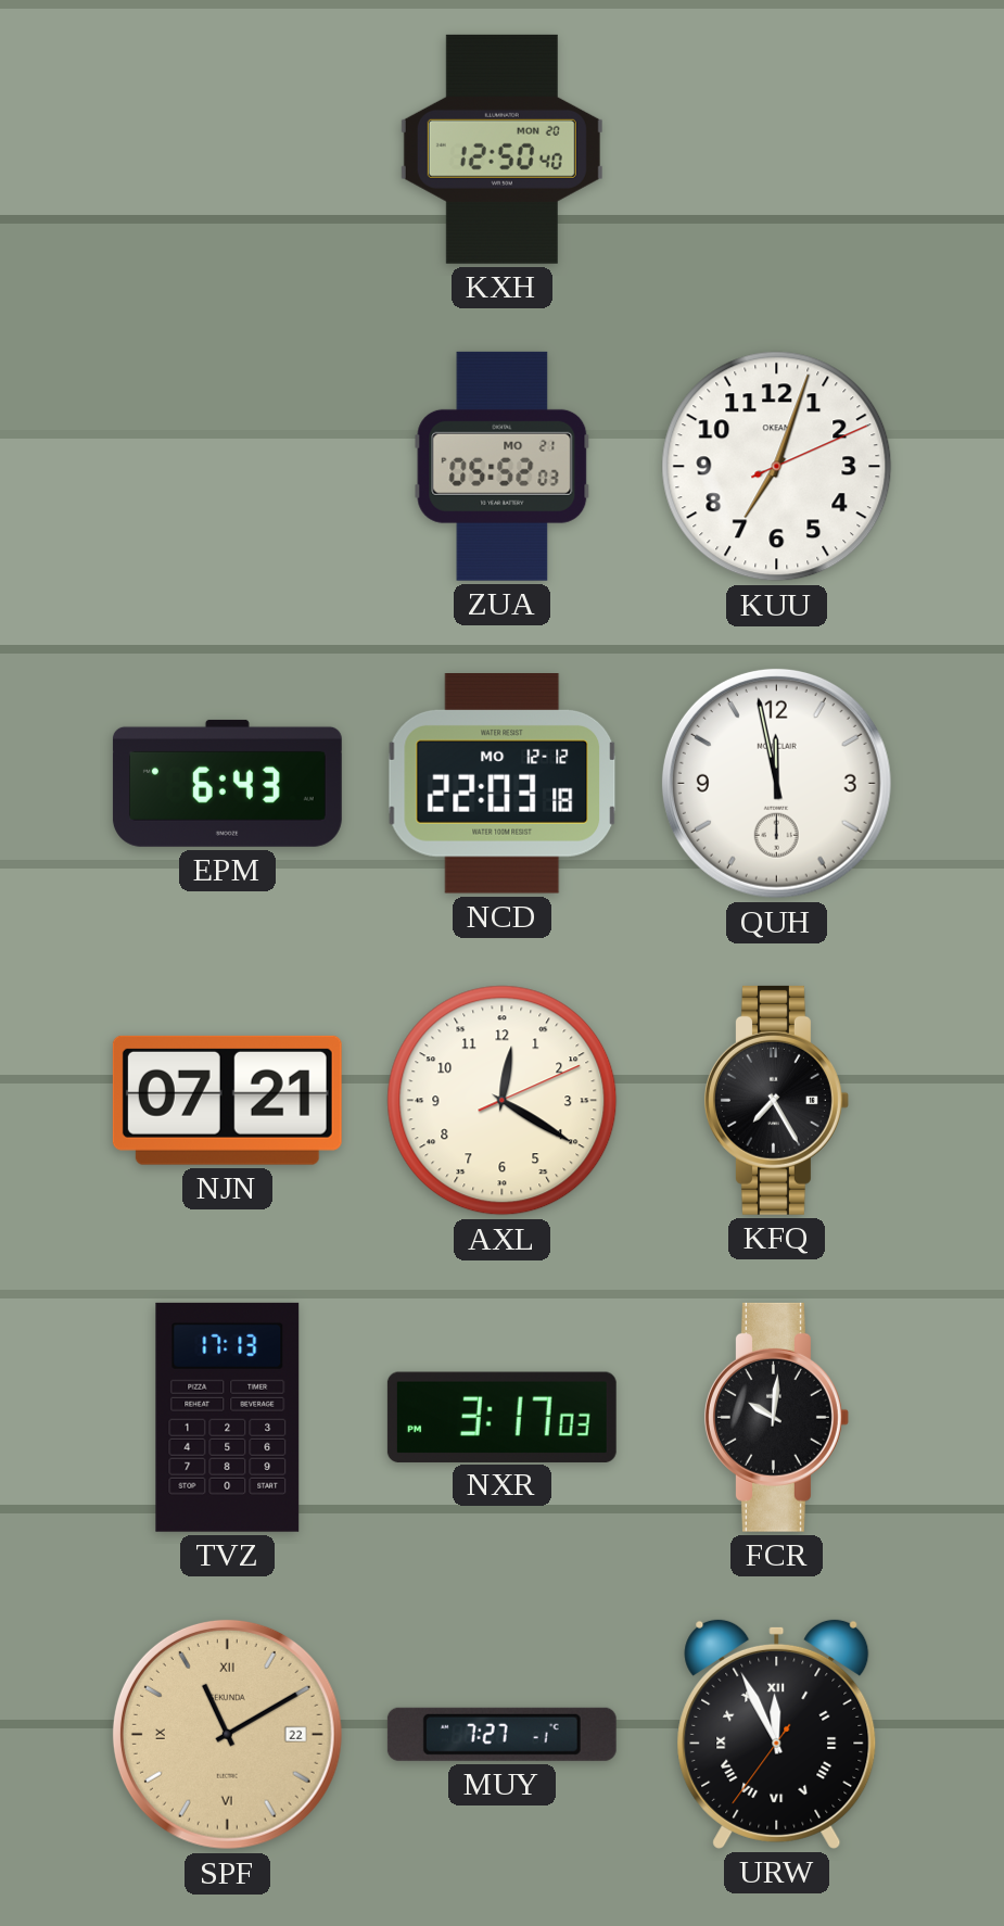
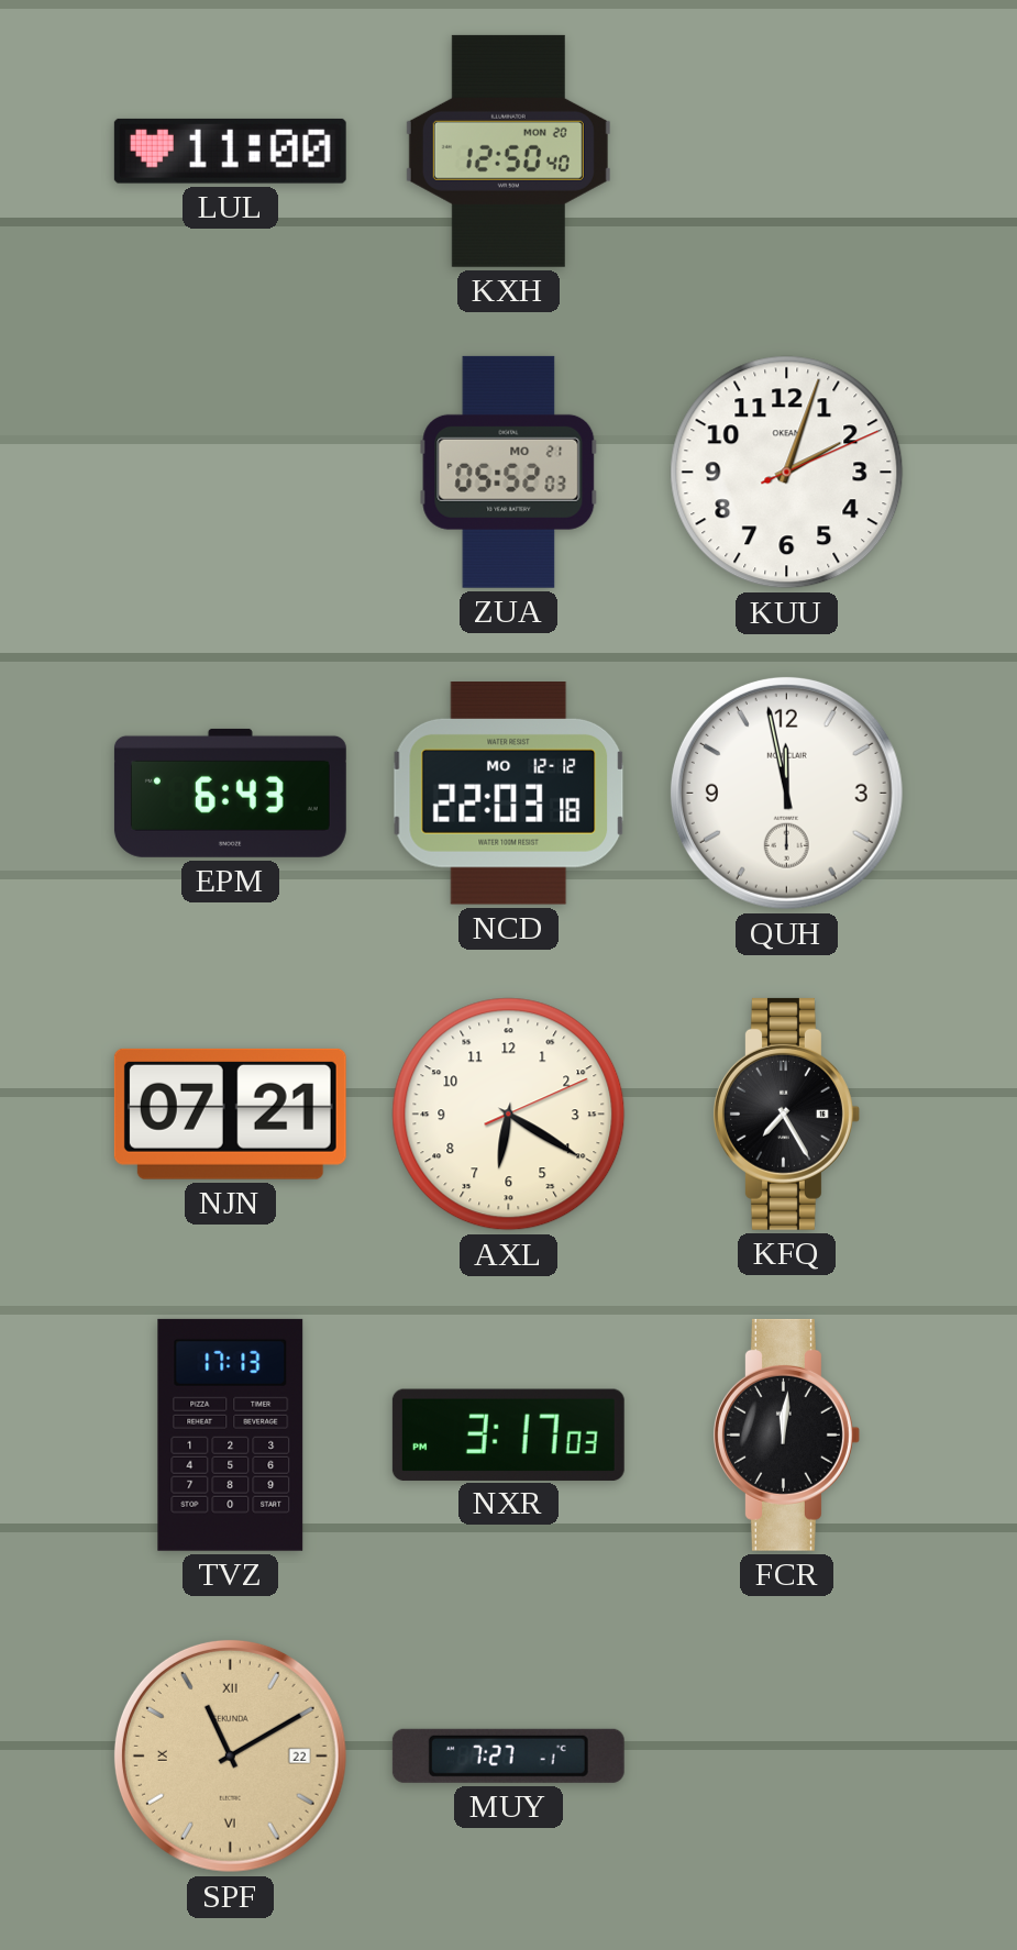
LUL: none -> 11:00
KUU: 7:03 -> 2:03
AXL: 12:20 -> 6:20
FCR: 10:01 -> 12:01
URW: 11:55 -> none
